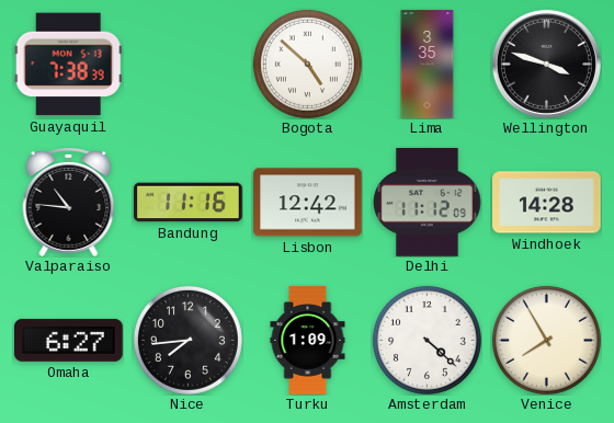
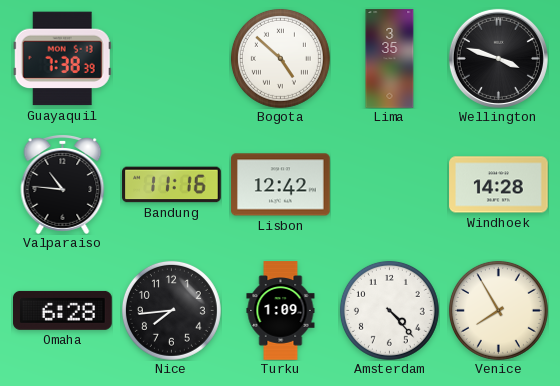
Delhi: 11:12 -> none
Omaha: 6:27 -> 6:28
Amsterdam: 4:22 -> 4:23
